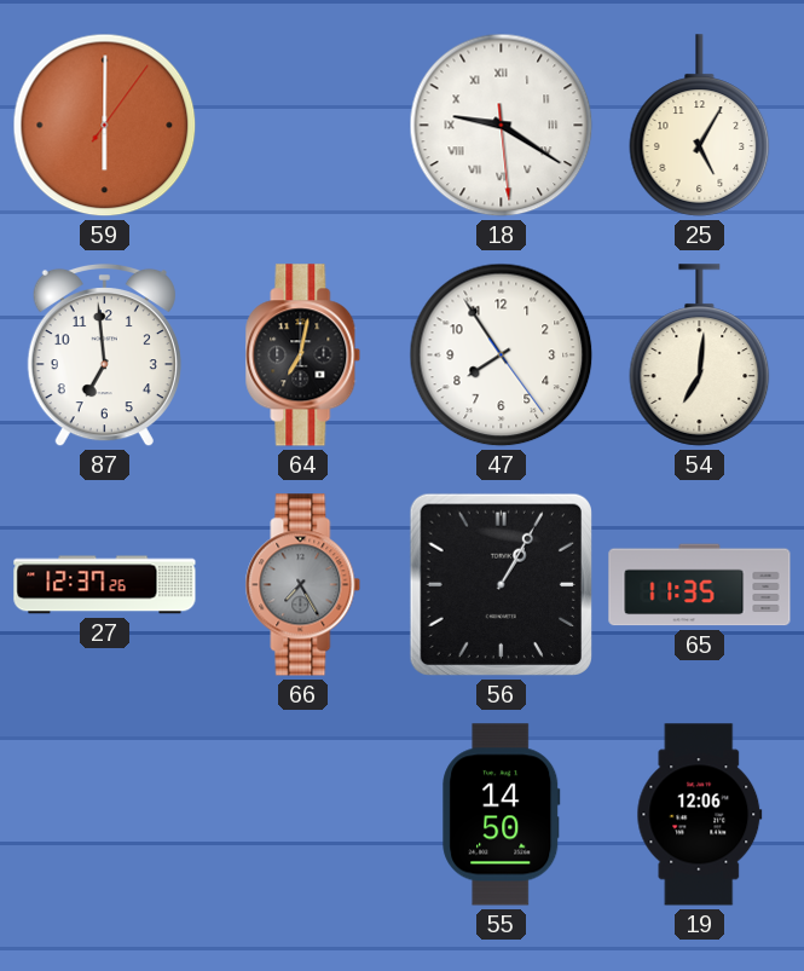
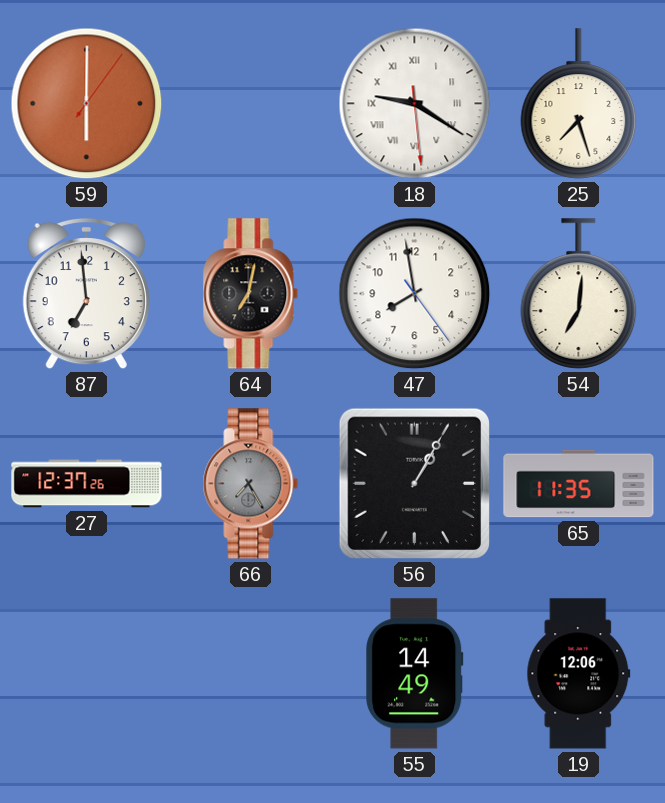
25: 5:05 -> 7:27
47: 7:54 -> 7:58
55: 14:50 -> 14:49
